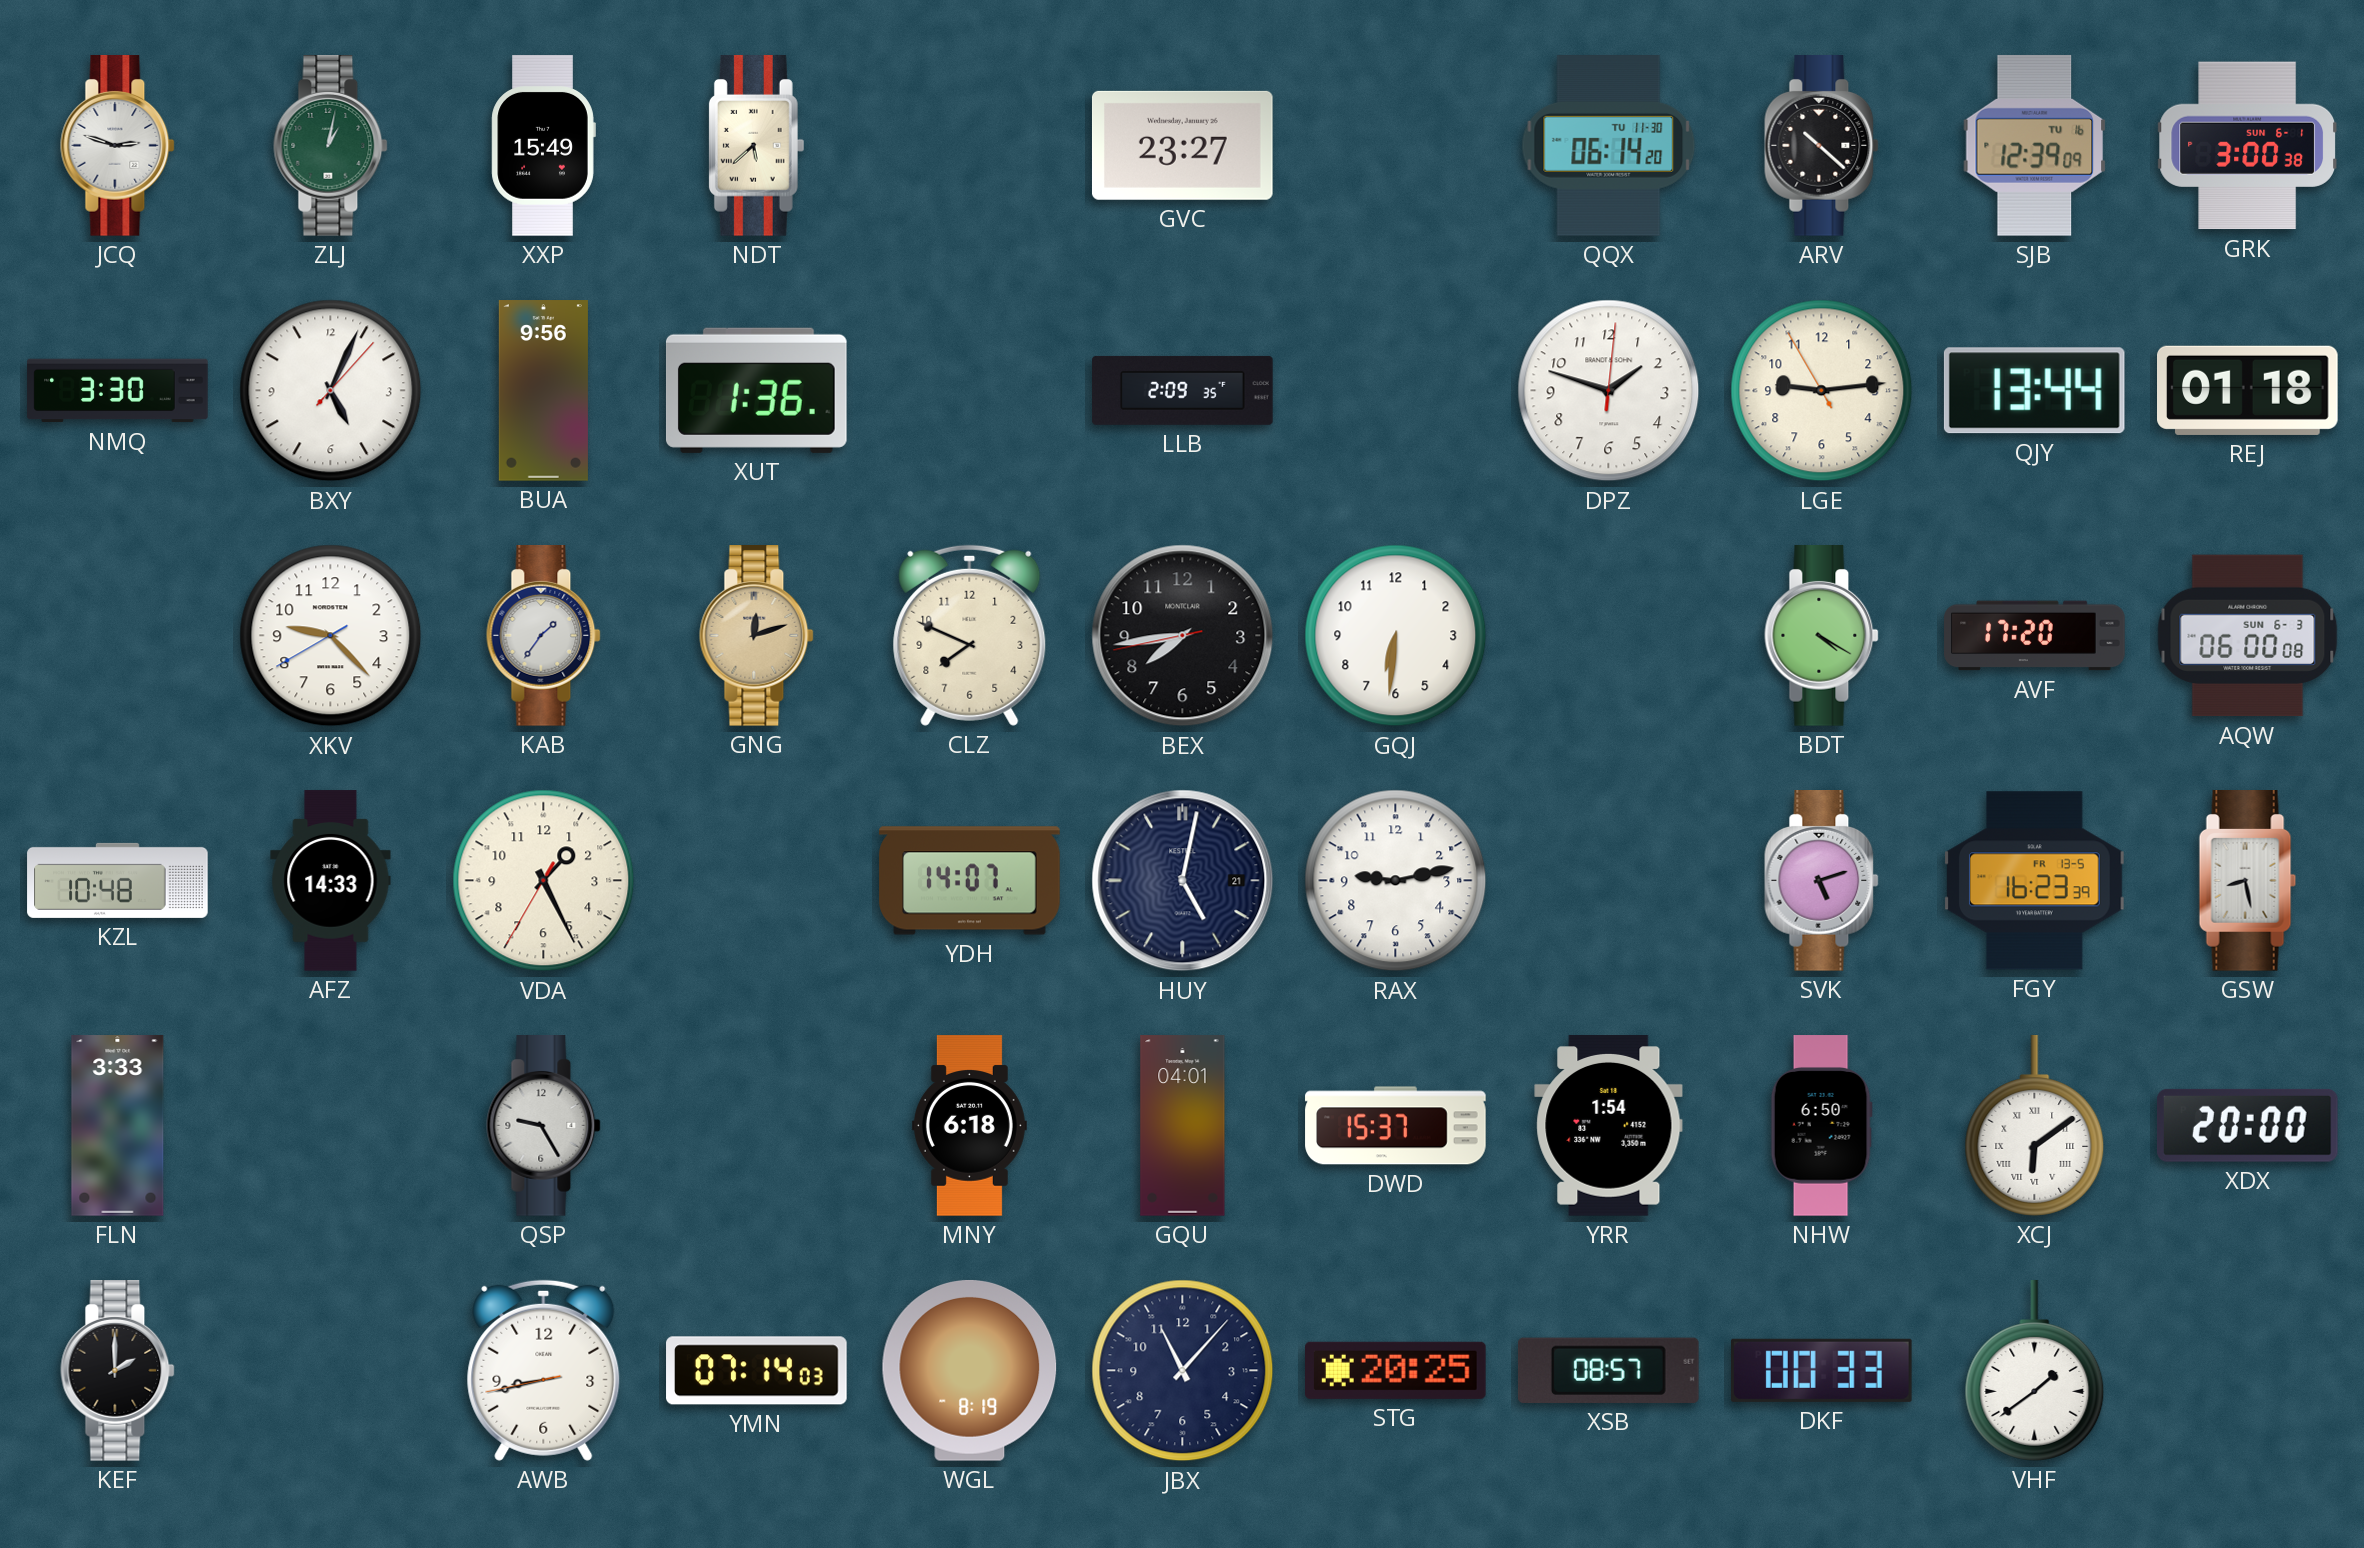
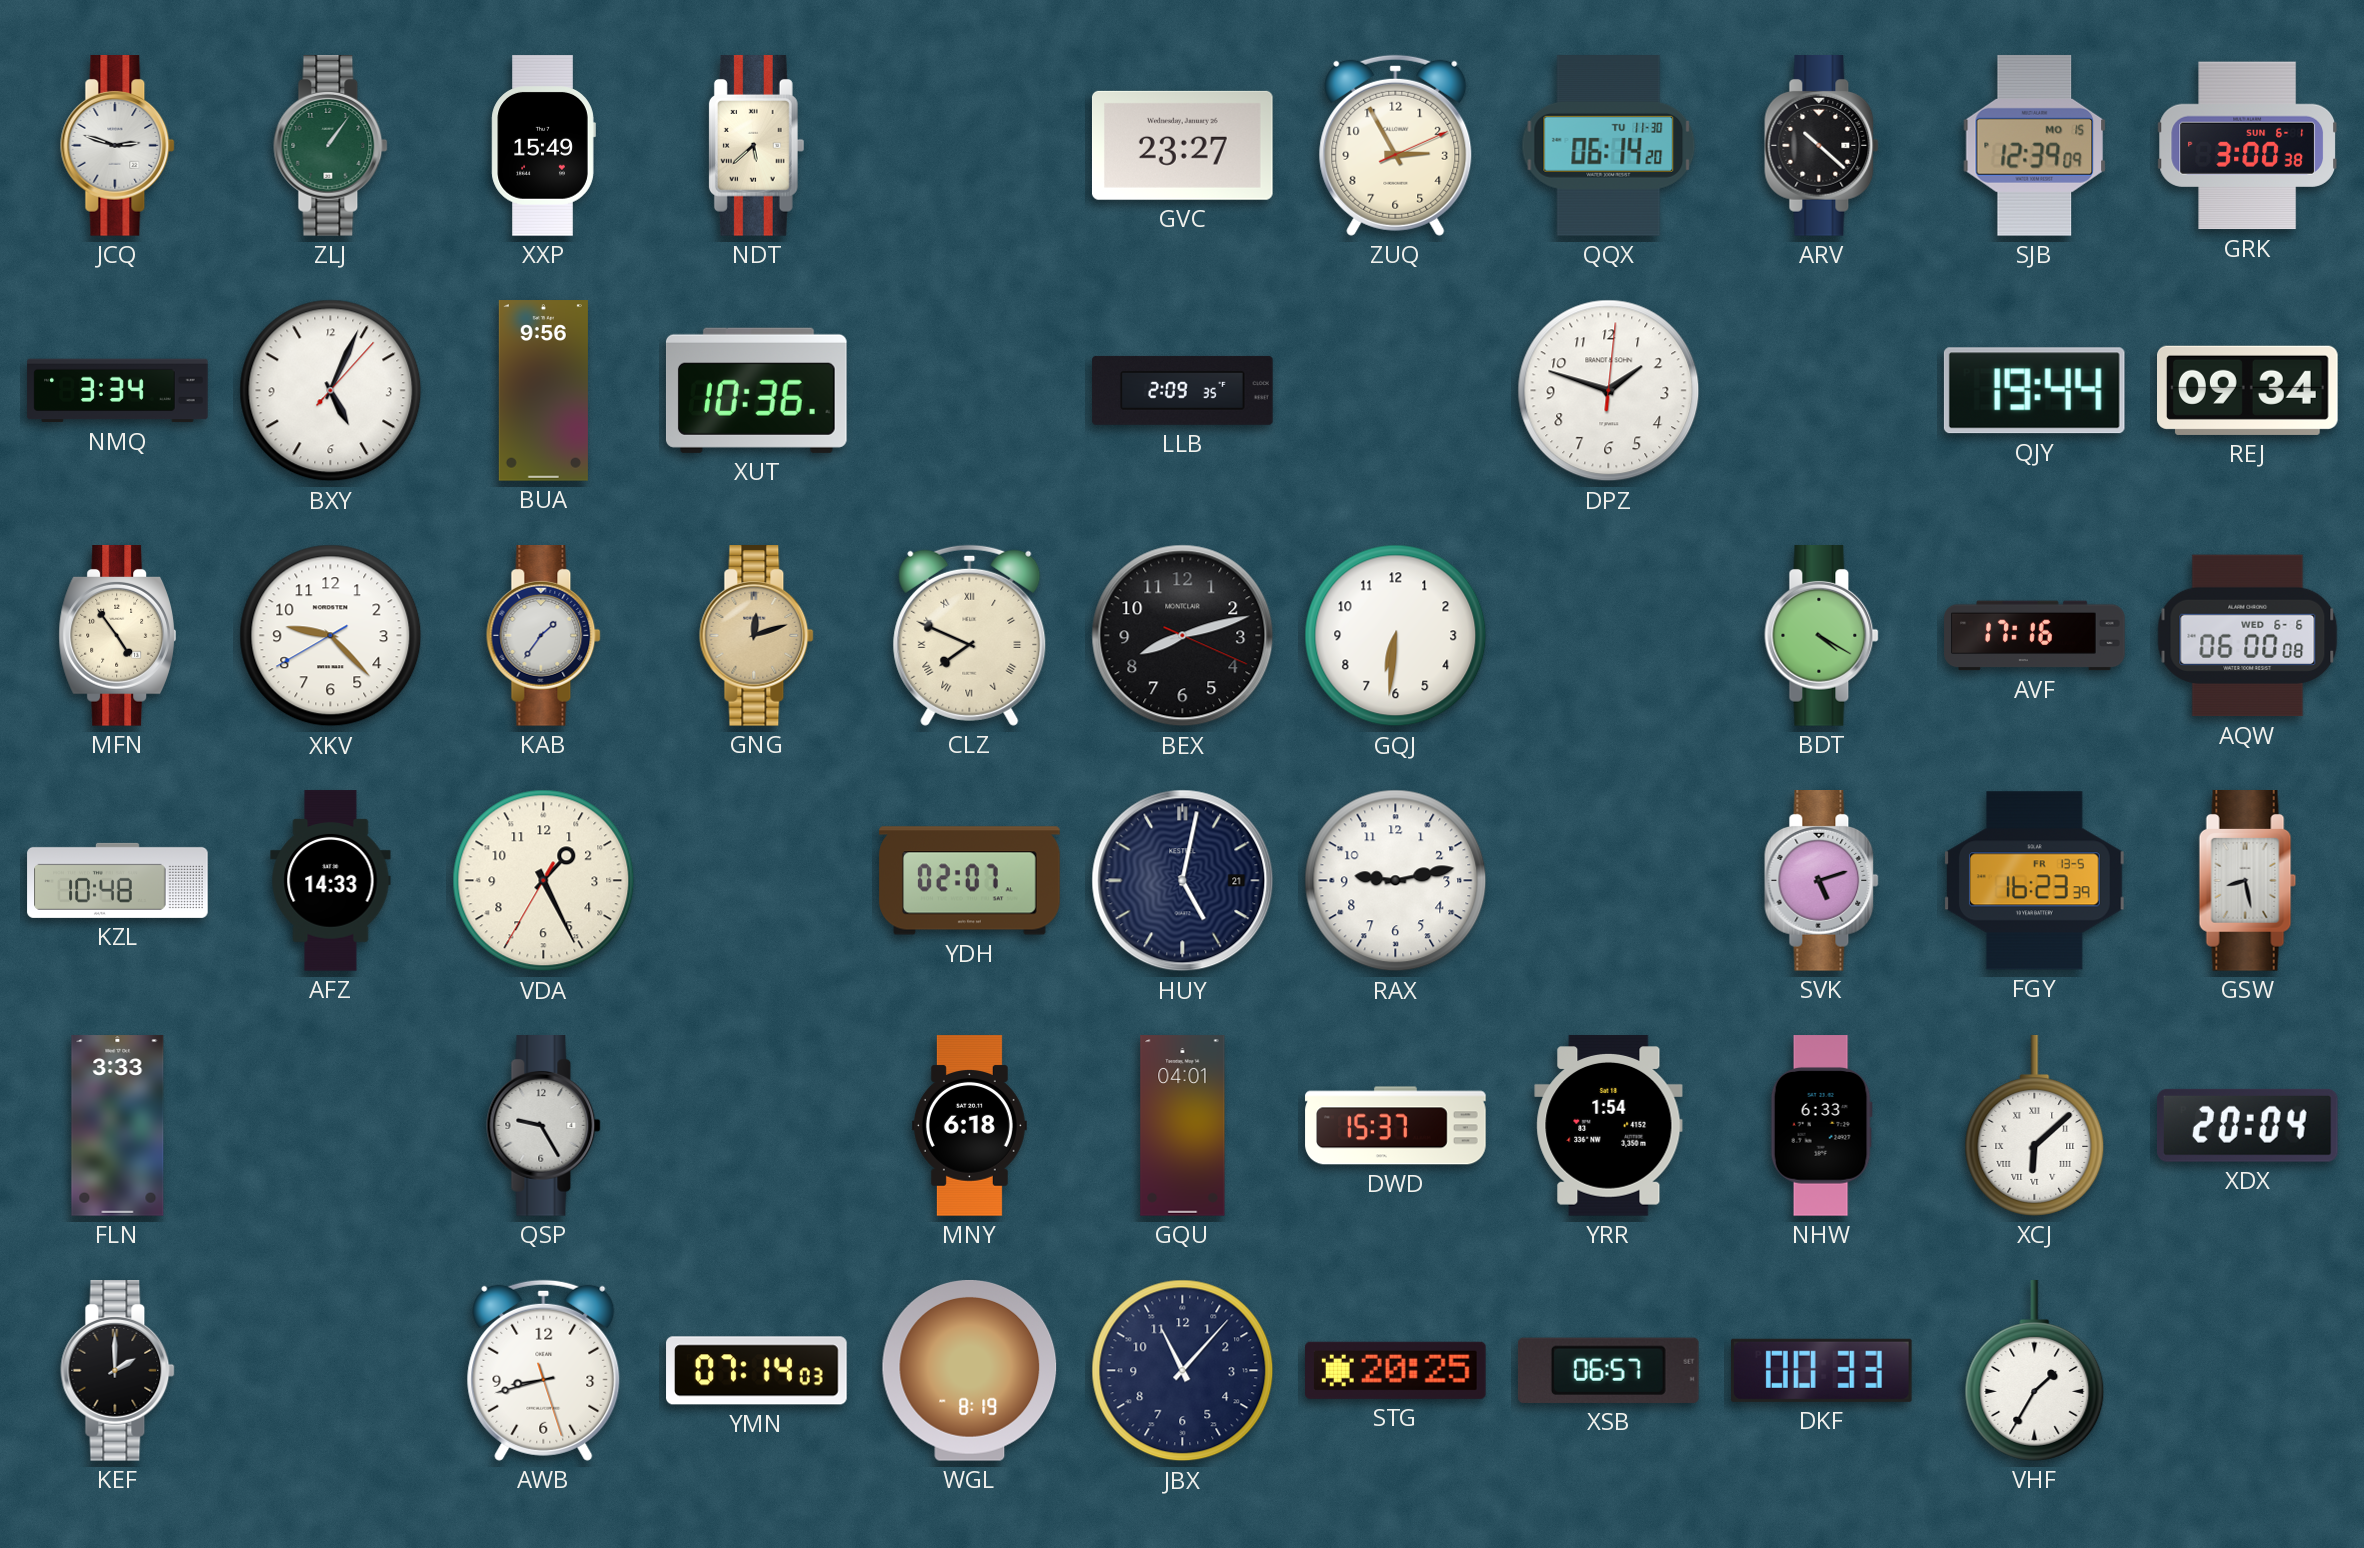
ZLJ: 1:02 -> 1:06
ZUQ: none -> 2:55
SJB date: TU 16 -> MO 15
NMQ: 3:30 -> 3:34
XUT: 1:36 -> 10:36
LGE: 9:13 -> none
QJY: 13:44 -> 19:44
REJ: 01:18 -> 09:34
MFN: none -> 4:54
CLZ numerals: Arabic -> Roman
BEX: 7:43 -> 8:12
AVF: 17:20 -> 17:16
AQW date: SUN 6-3 -> WED 6-6
YDH: 14:07 -> 02:07
NHW: 6:50 -> 6:33
XCJ: 6:09 -> 6:08
XDX: 20:00 -> 20:04
AWB: 8:42:43 -> 8:42:27
XSB: 08:57 -> 06:57
VHF: 1:39 -> 1:35
